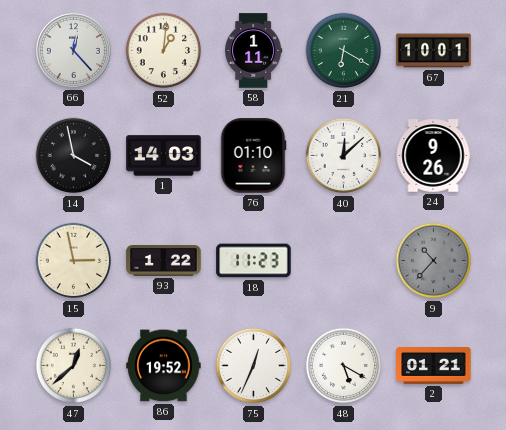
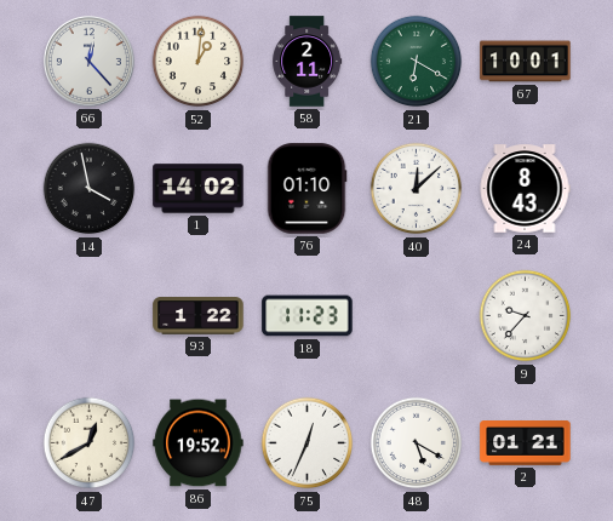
58: 1:11 -> 2:11
1: 14:03 -> 14:02
24: 9:26 -> 8:43
15: 2:58 -> none
9: 10:37 -> 9:37
9 dial: grey -> white
47: 12:38 -> 12:40
